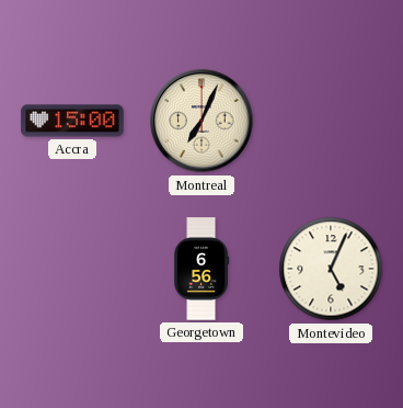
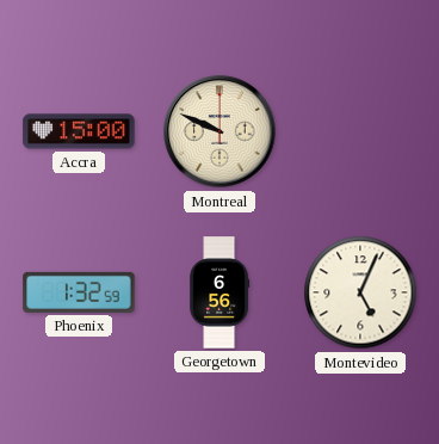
Montreal: 7:04 -> 9:49
Phoenix: none -> 1:32
